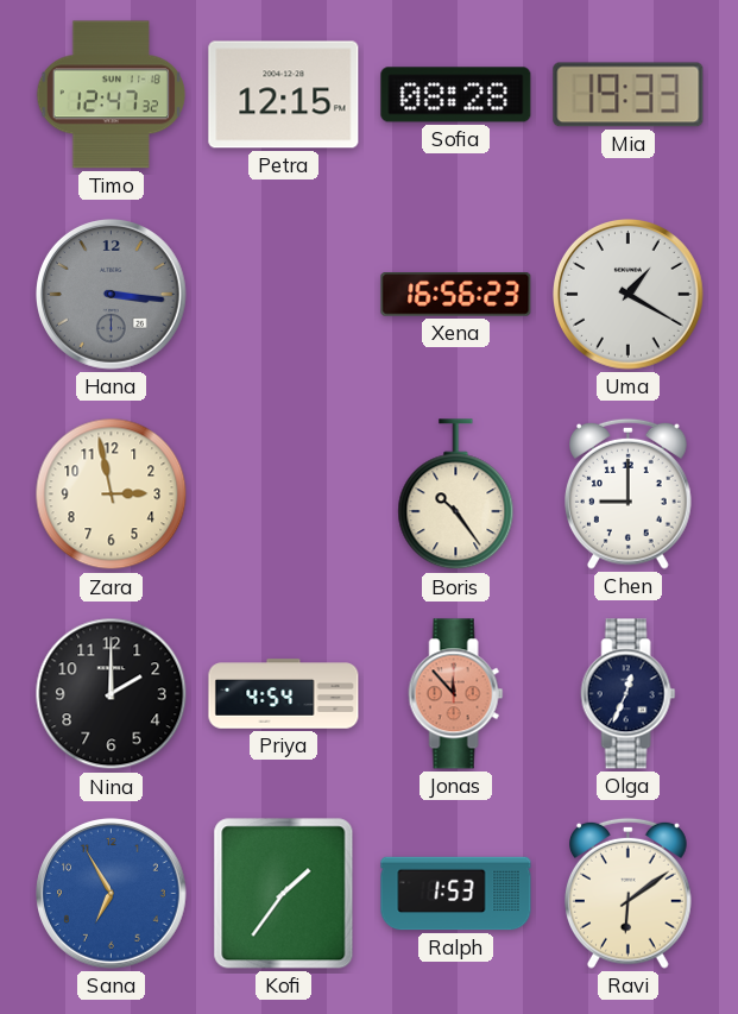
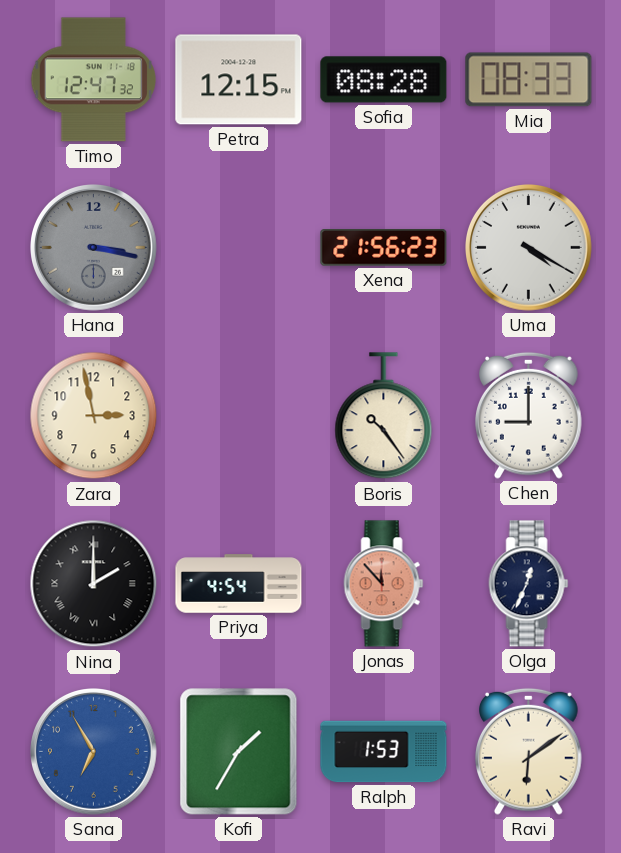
Mia: 19:33 -> 08:33
Hana: 3:16 -> 3:17
Xena: 16:56 -> 21:56
Uma: 1:20 -> 4:20
Nina numerals: Arabic -> Roman
Kofi: 1:36 -> 1:35
